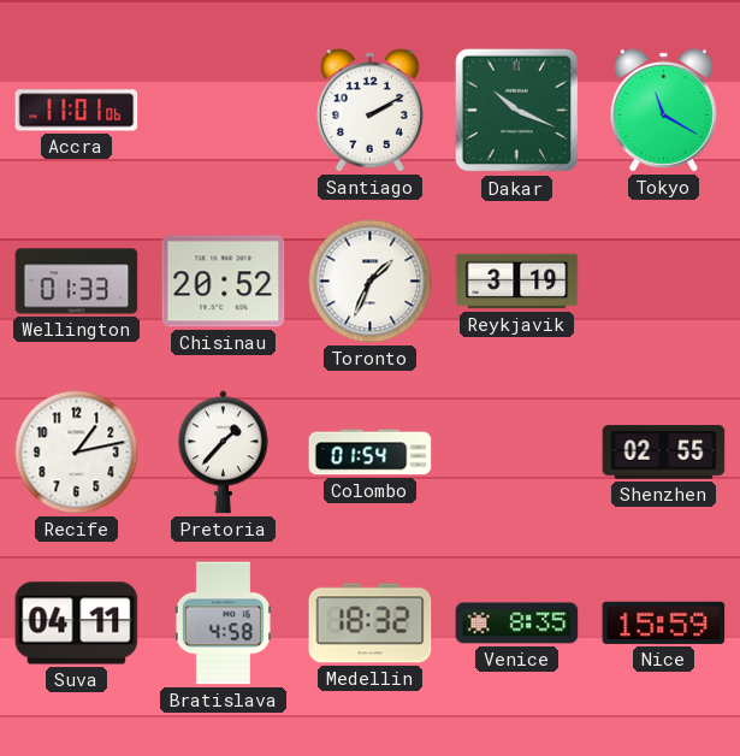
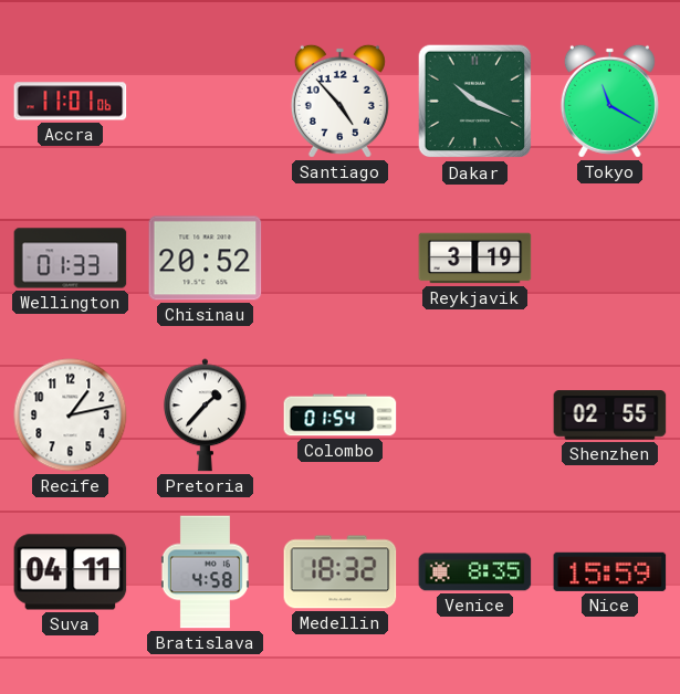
Santiago: 2:10 -> 4:53
Toronto: 1:34 -> none
